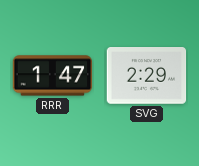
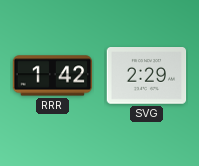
RRR: 1:47 -> 1:42
